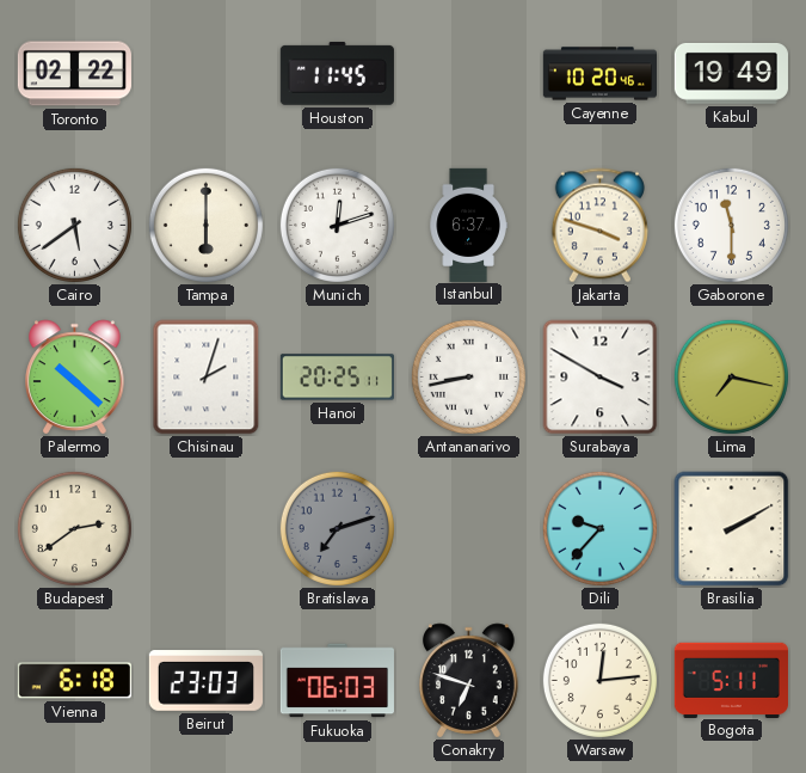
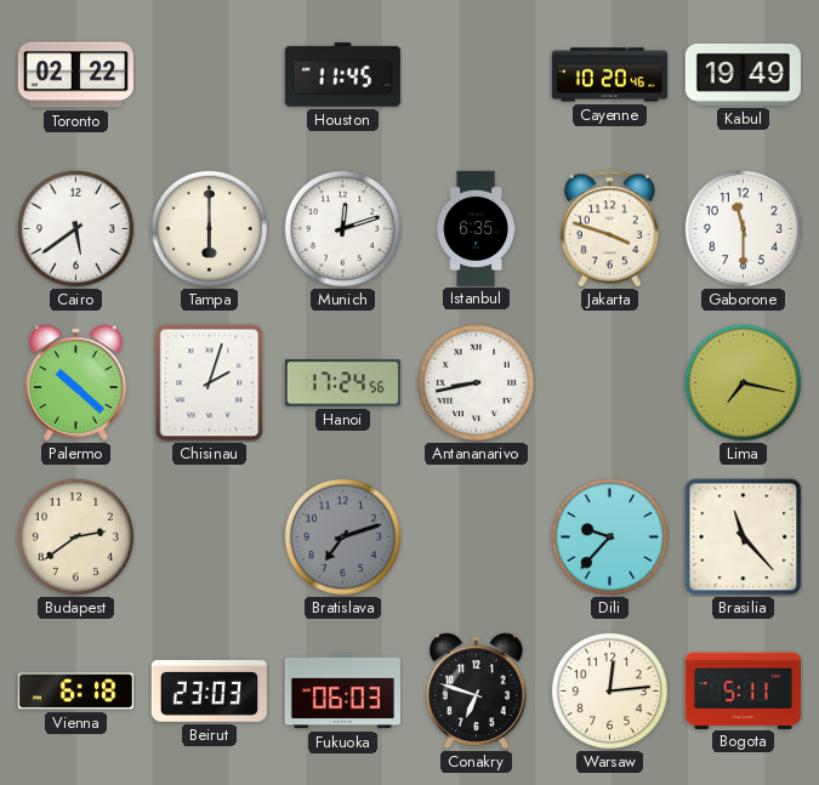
Istanbul: 6:37 -> 6:35
Hanoi: 20:25 -> 17:24
Surabaya: 3:50 -> none
Brasilia: 2:10 -> 11:23
